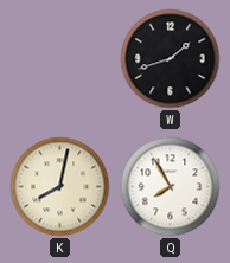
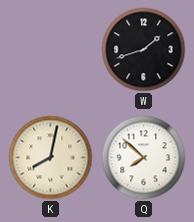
Q: 7:55 -> 7:52
